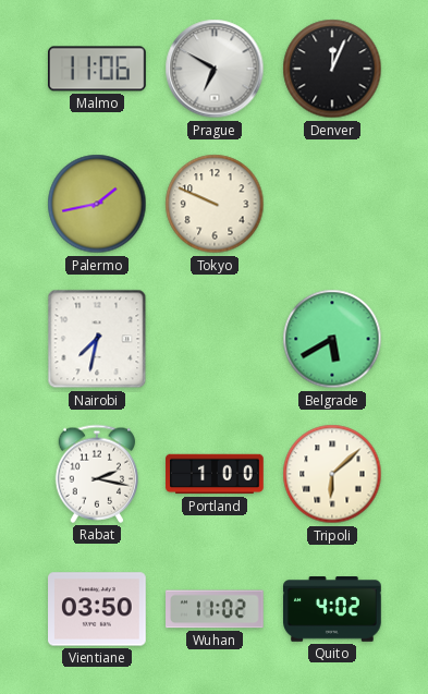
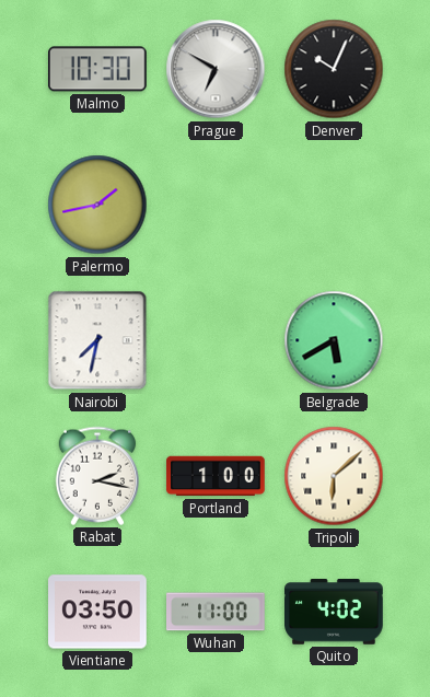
Malmo: 11:06 -> 10:30
Denver: 12:04 -> 10:04
Tokyo: 9:49 -> none
Wuhan: 11:02 -> 11:00
